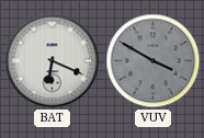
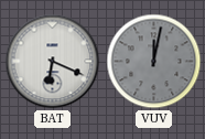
VUV: 3:50 -> 12:02
